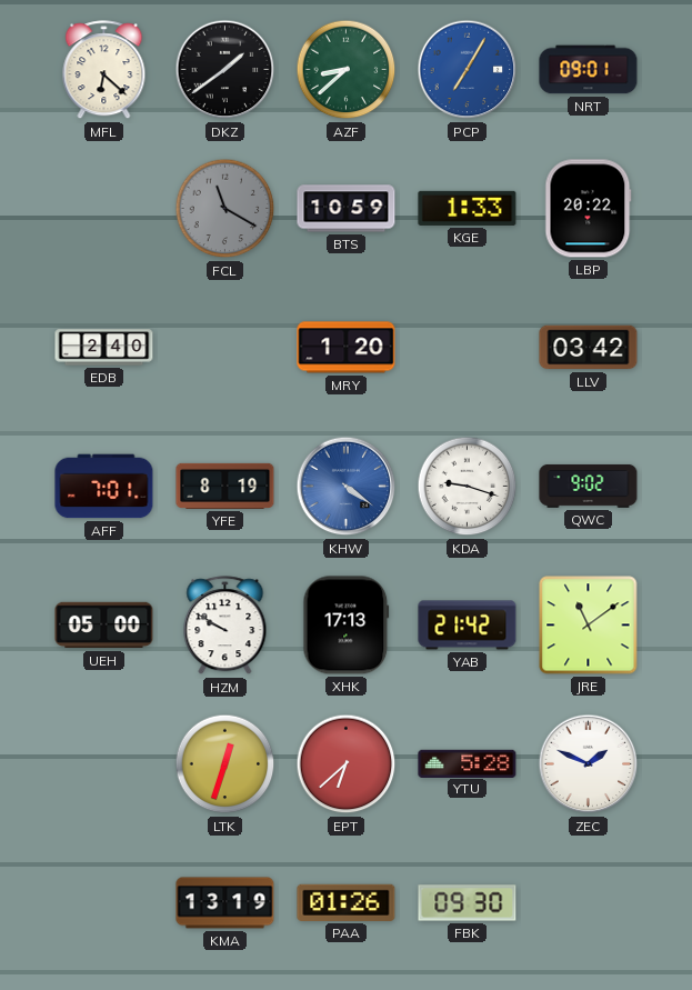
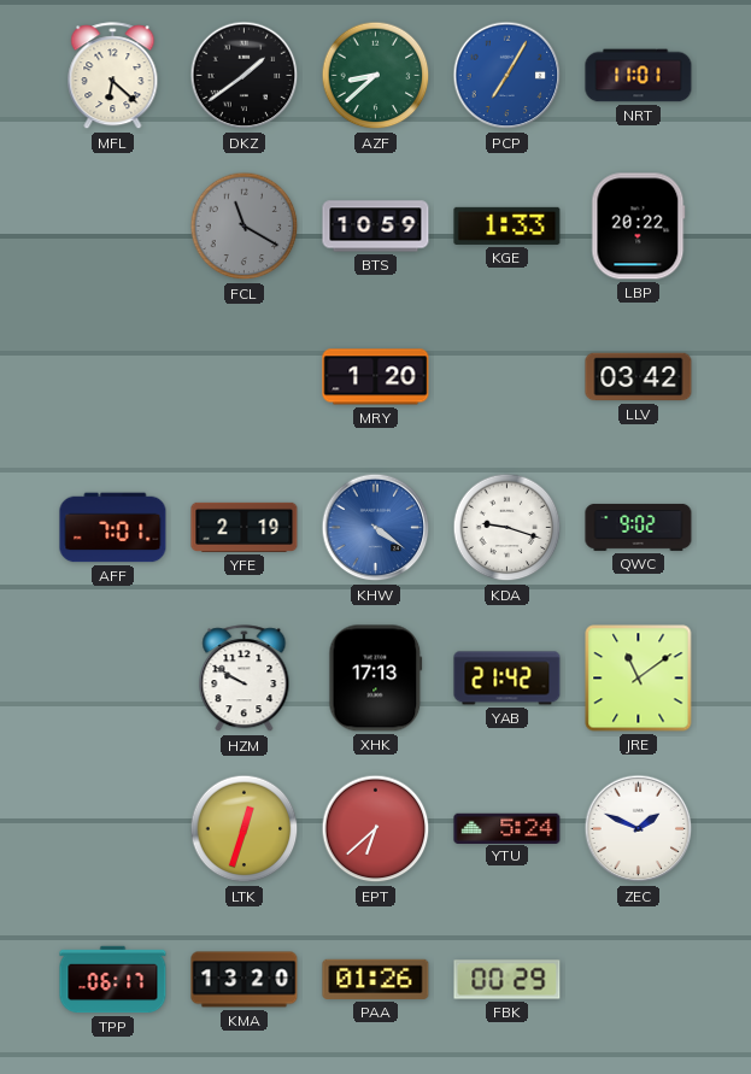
NRT: 09:01 -> 11:01
EDB: 2:40 -> none
YFE: 8:19 -> 2:19
UEH: 05:00 -> none
YTU: 5:28 -> 5:24
TPP: none -> 06:17
KMA: 13:19 -> 13:20
FBK: 09:30 -> 00:29
